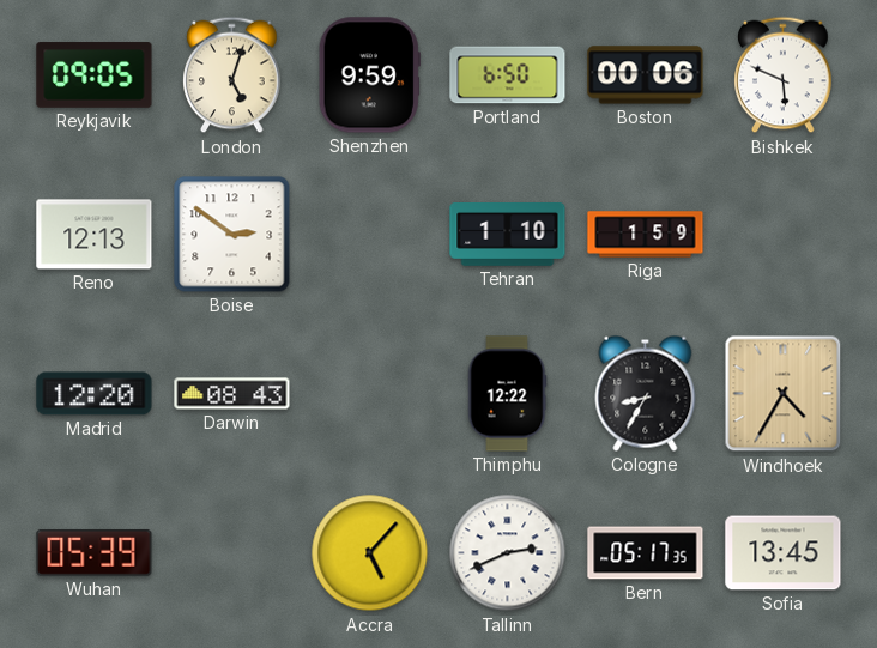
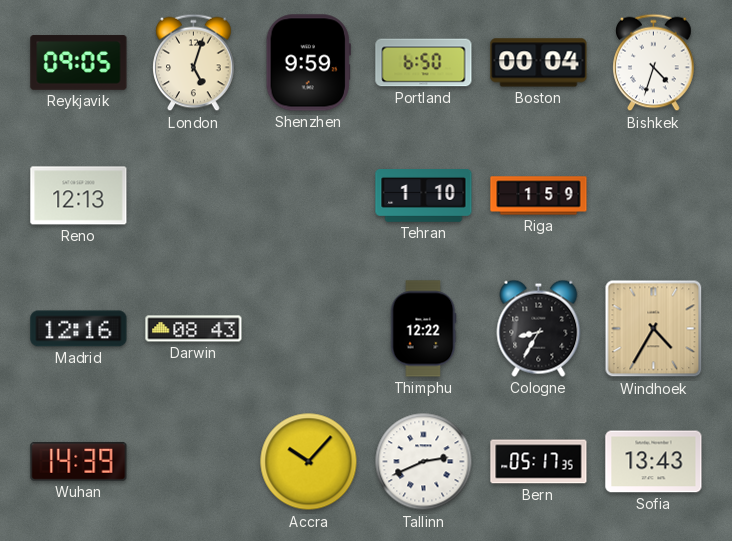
Boston: 00:06 -> 00:04
Bishkek: 5:49 -> 4:33
Boise: 2:51 -> none
Madrid: 12:20 -> 12:16
Wuhan: 05:39 -> 14:39
Accra: 5:07 -> 10:07
Sofia: 13:45 -> 13:43
